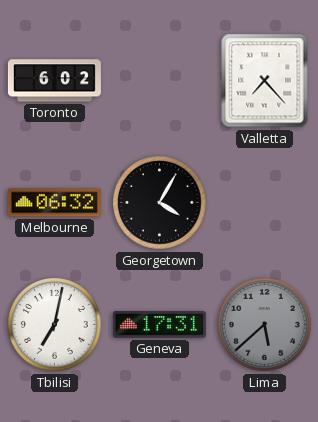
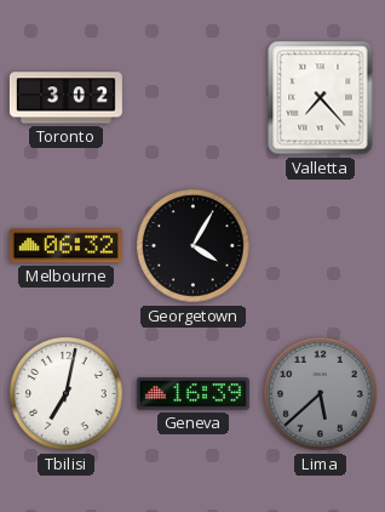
Toronto: 6:02 -> 3:02
Geneva: 17:31 -> 16:39
